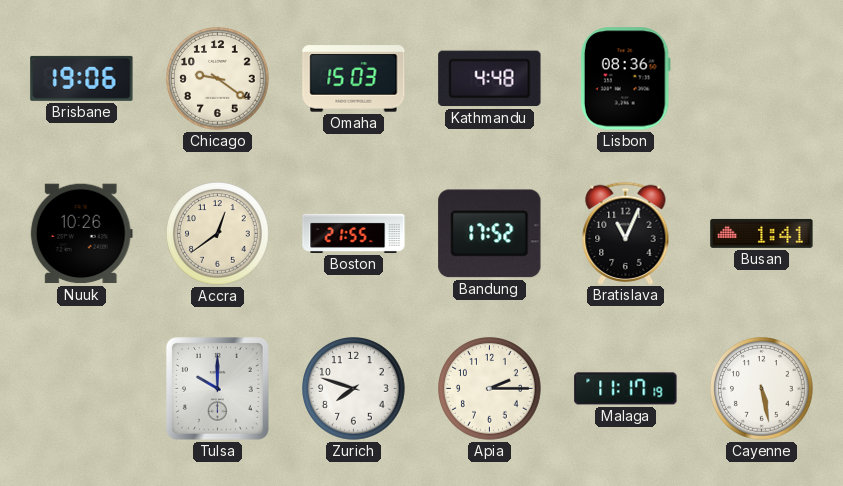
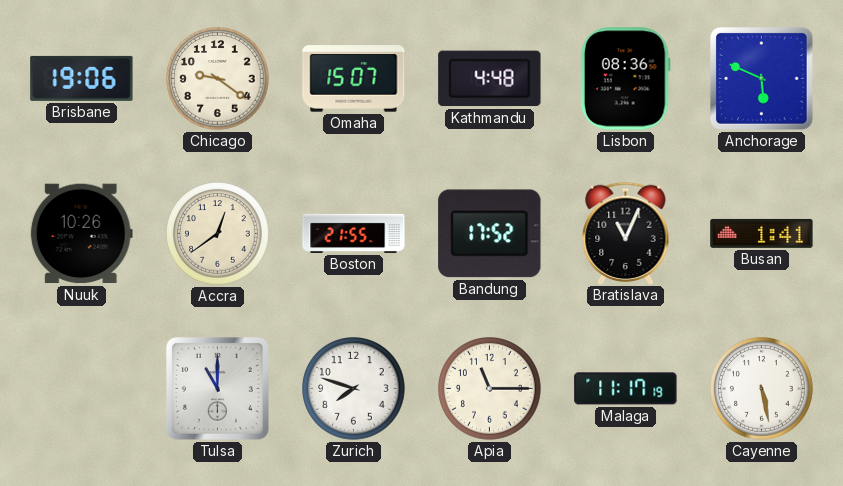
Omaha: 15:03 -> 15:07
Anchorage: none -> 5:49
Tulsa: 10:00 -> 11:00
Apia: 2:15 -> 11:15
